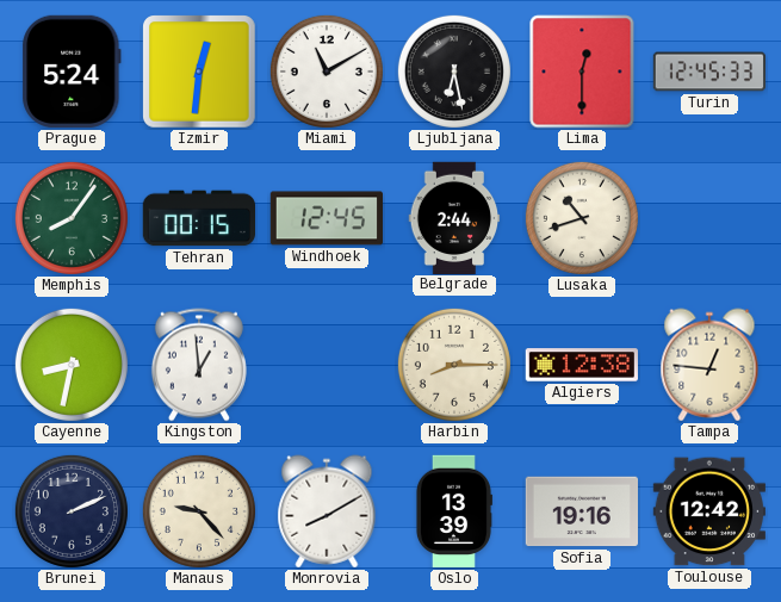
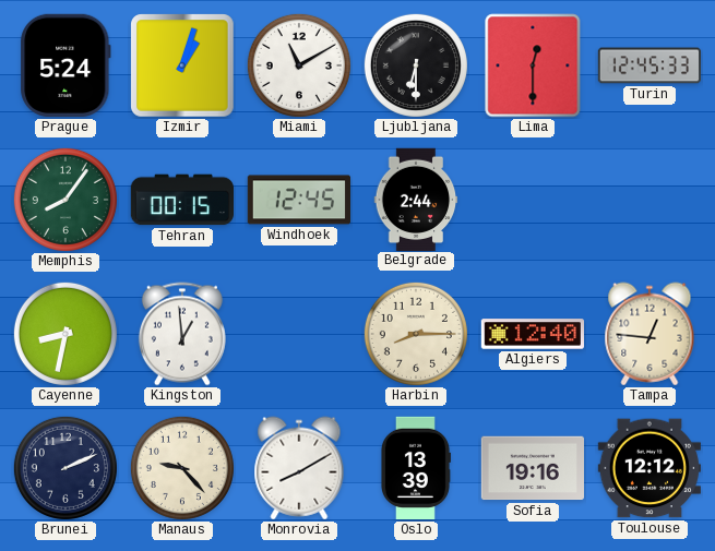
Izmir: 12:31 -> 1:03
Ljubljana: 6:28 -> 6:30
Lusaka: 10:42 -> none
Algiers: 12:38 -> 12:40
Toulouse: 12:42 -> 12:12
